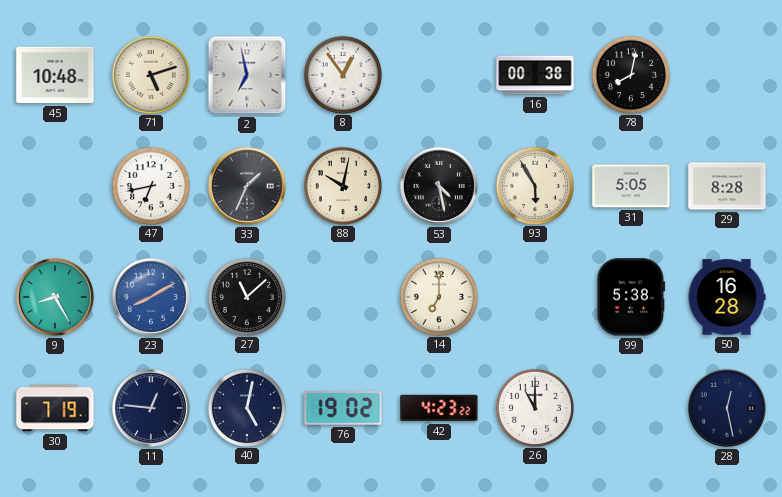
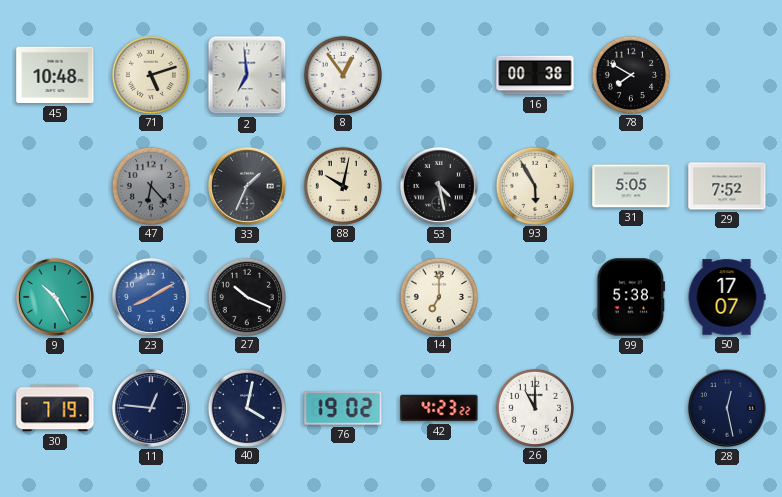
2: 6:58 -> 6:59
78: 8:02 -> 7:50
47: 6:43 -> 6:23
47 dial: white -> grey
29: 8:28 -> 7:52
9: 8:25 -> 10:25
27: 11:08 -> 10:19
50: 16:28 -> 17:07
40: 5:02 -> 4:02
